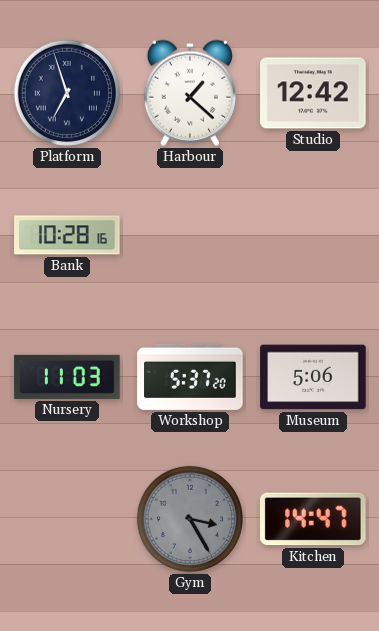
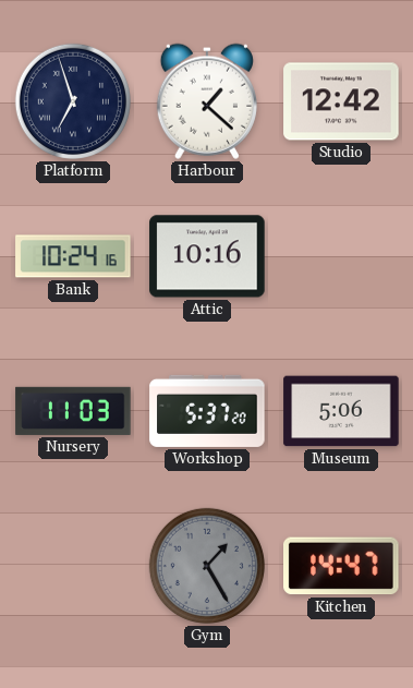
Bank: 10:28 -> 10:24
Attic: none -> 10:16
Gym: 3:25 -> 1:25
